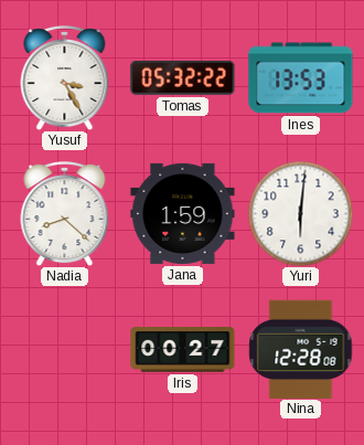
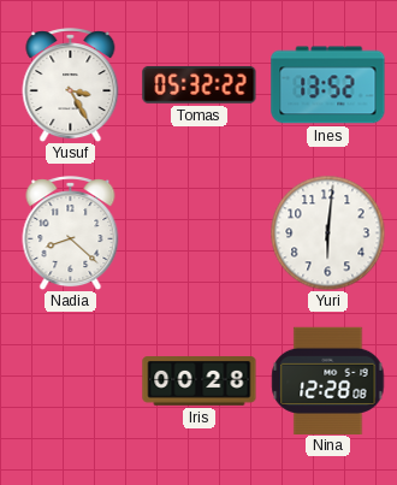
Ines: 13:53 -> 13:52
Jana: 1:59 -> none
Iris: 00:27 -> 00:28
